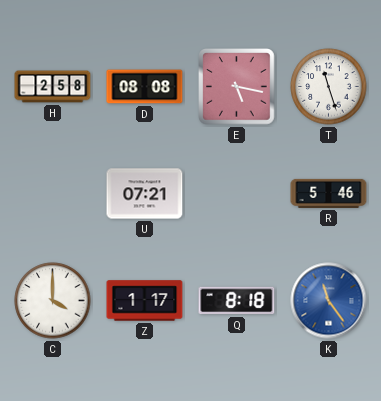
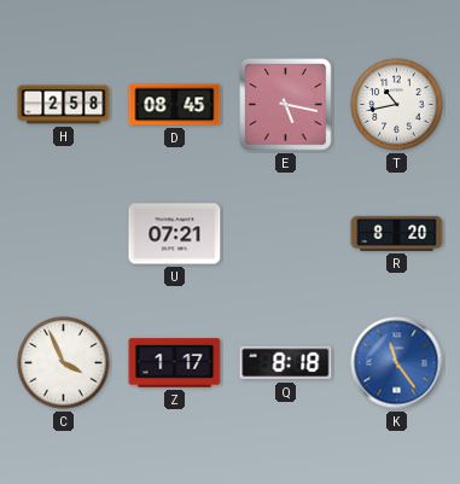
D: 08:08 -> 08:45
T: 11:27 -> 10:43
R: 5:46 -> 8:20
C: 4:00 -> 3:56
